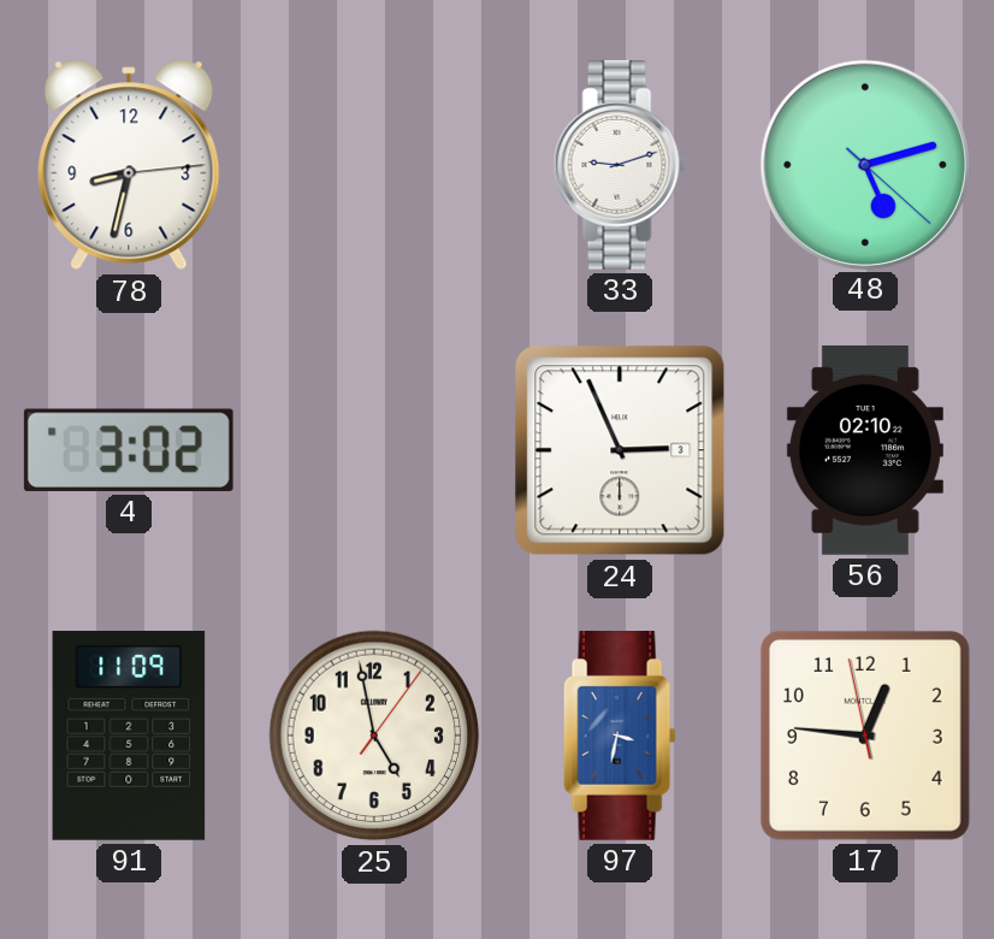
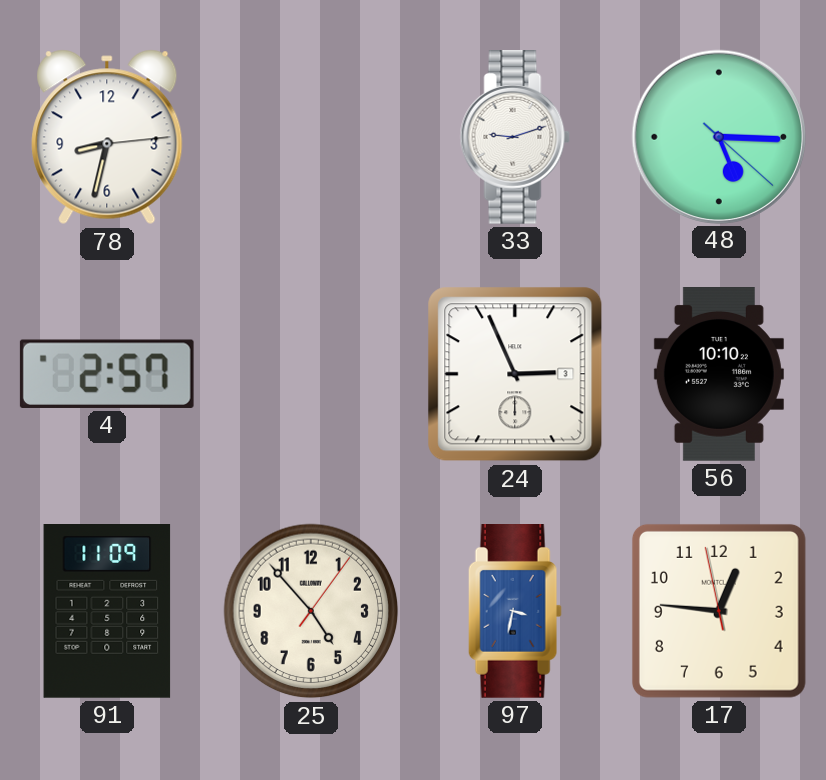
48: 5:12 -> 5:15
4: 3:02 -> 2:57
56: 02:10 -> 10:10
25: 4:58 -> 4:53
